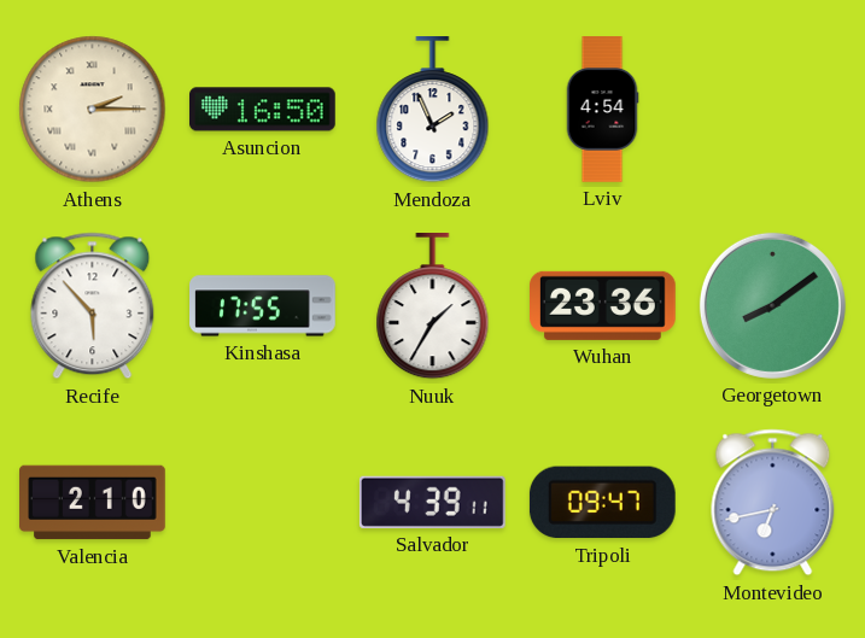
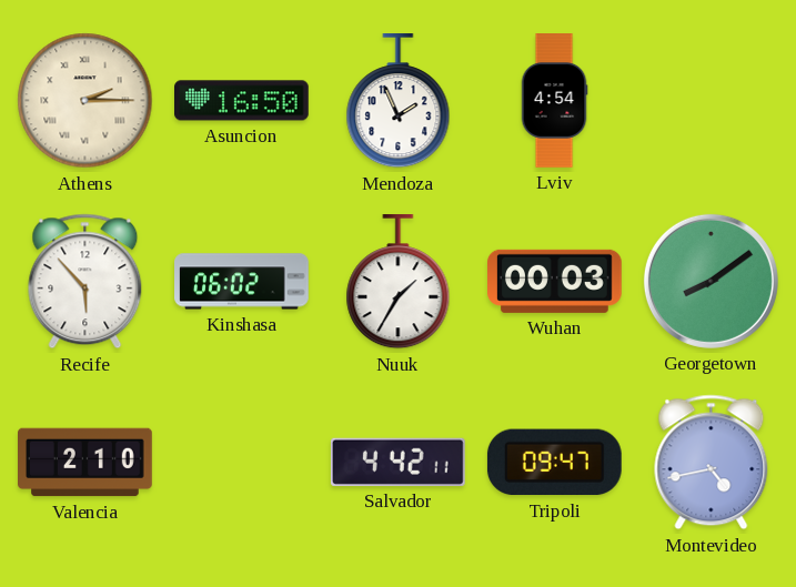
Kinshasa: 17:55 -> 06:02
Wuhan: 23:36 -> 00:03
Salvador: 4:39 -> 4:42
Montevideo: 6:43 -> 4:43
